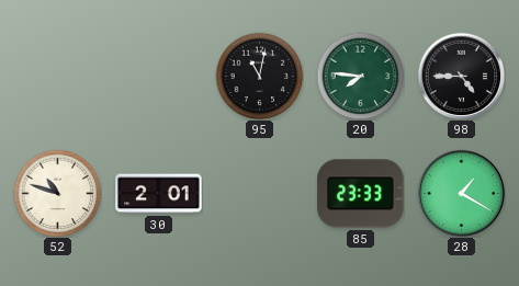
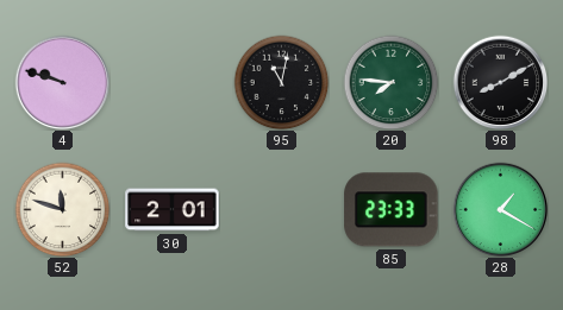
4: none -> 9:48
98: 4:45 -> 8:10
52: 10:48 -> 11:48
